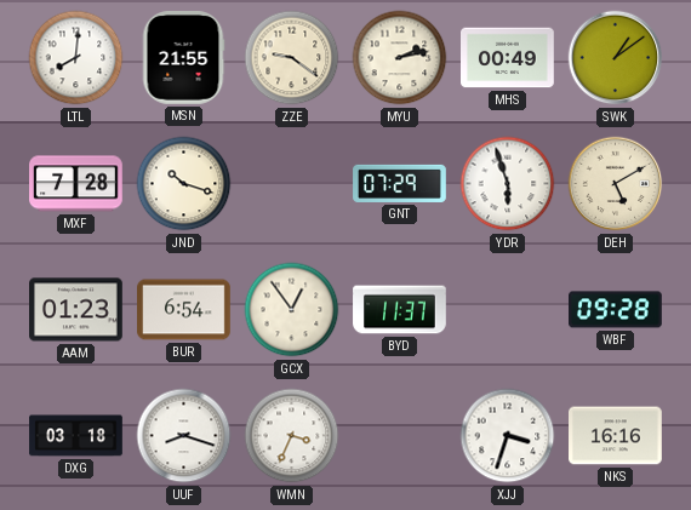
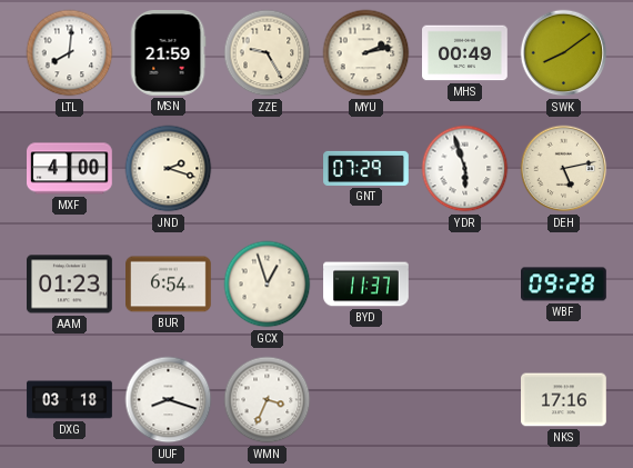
MSN: 21:55 -> 21:59
ZZE: 9:21 -> 9:25
SWK: 1:09 -> 8:09
MXF: 7:28 -> 4:00
JND: 10:18 -> 2:18
DEH: 5:10 -> 5:13
GCX: 12:54 -> 12:57
XJJ: 3:33 -> none
NKS: 16:16 -> 17:16
